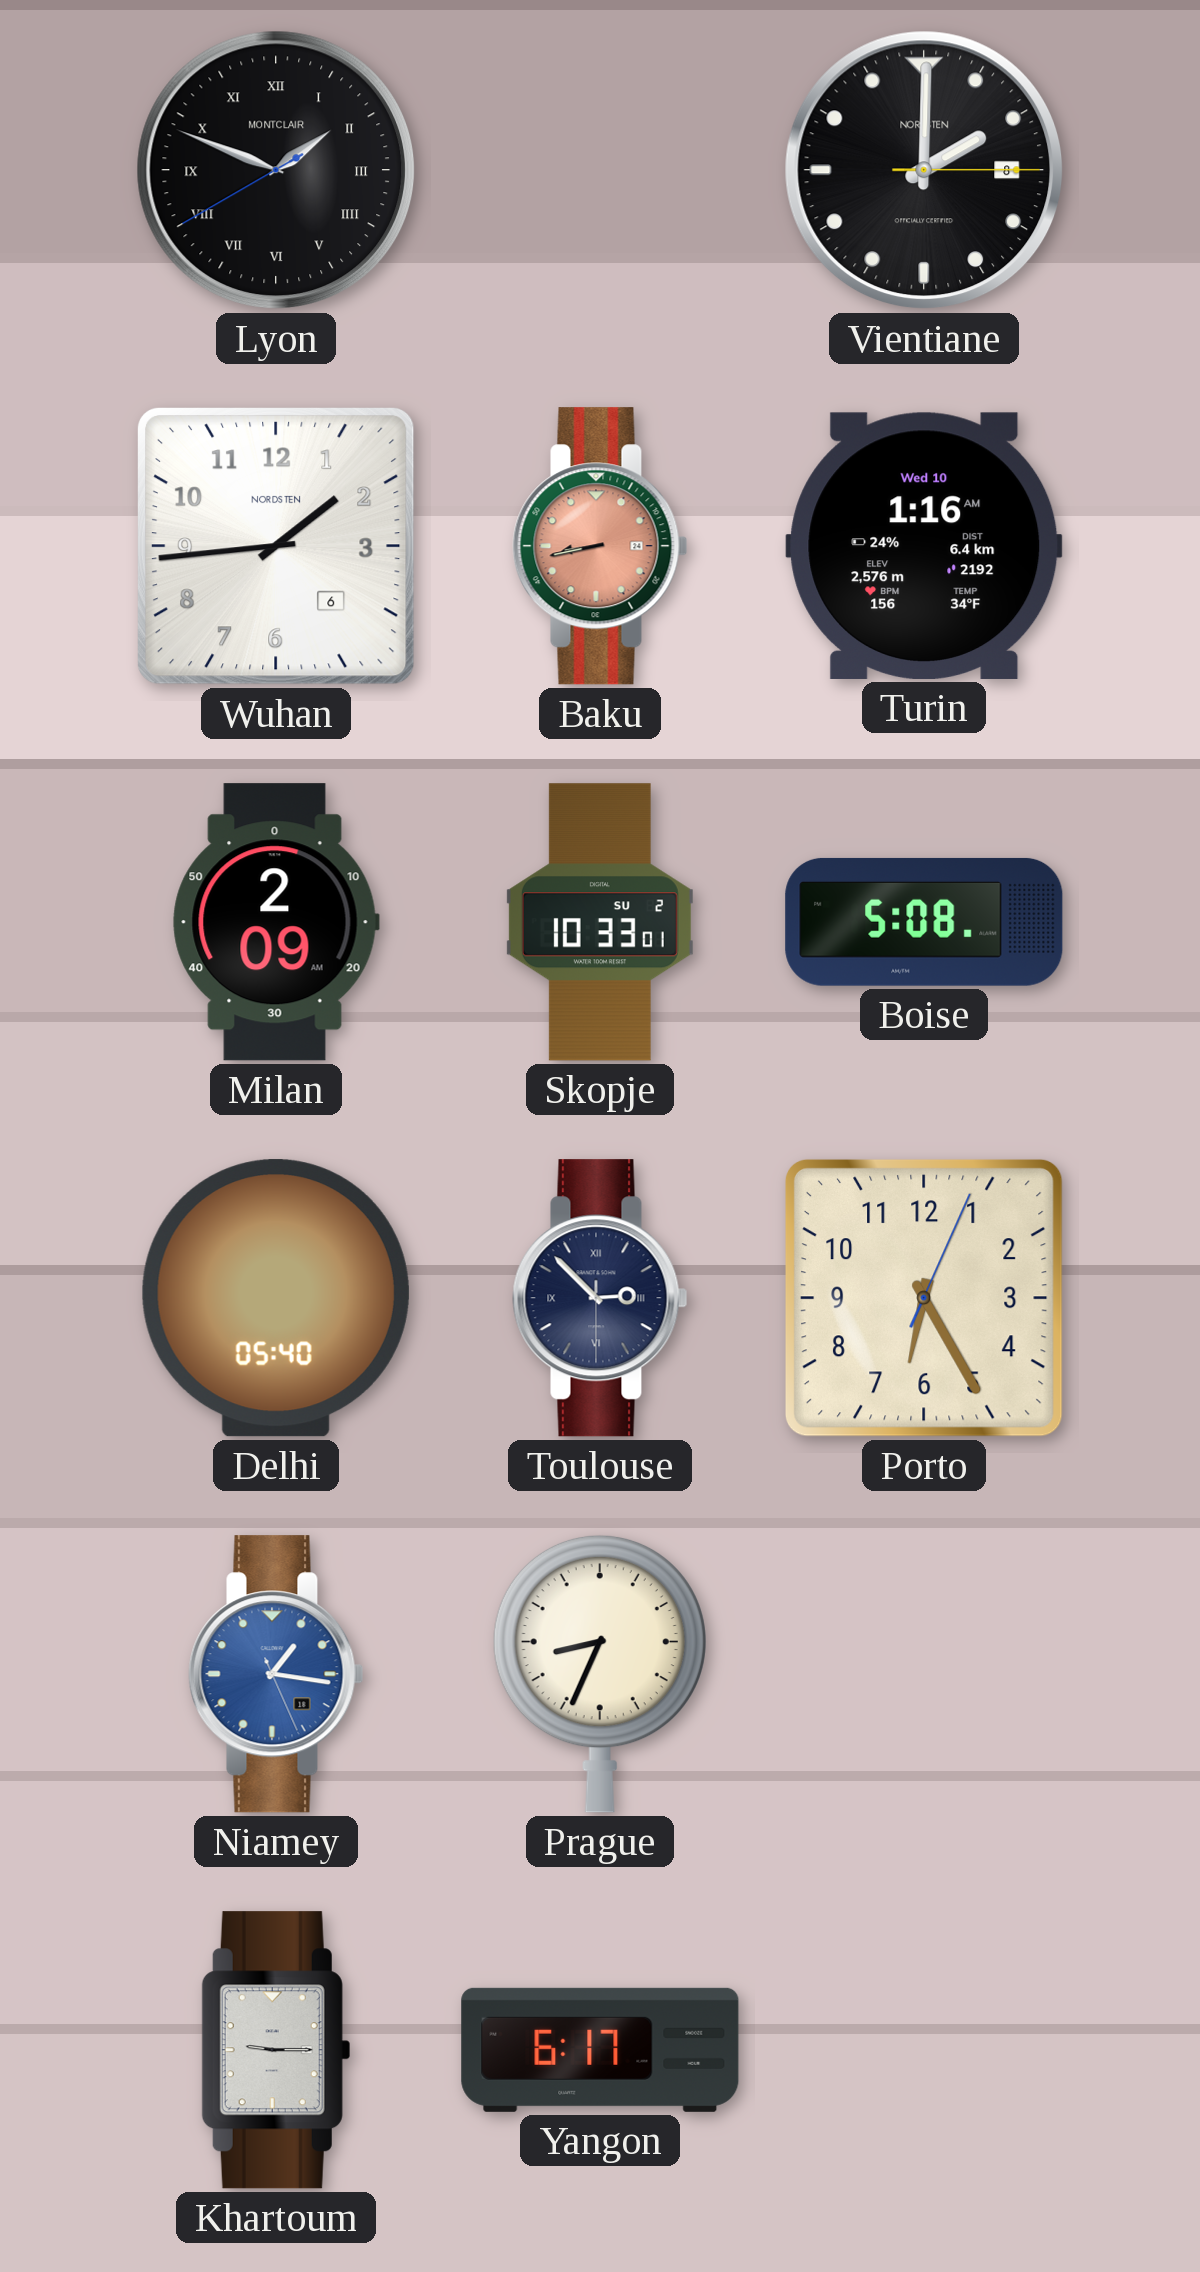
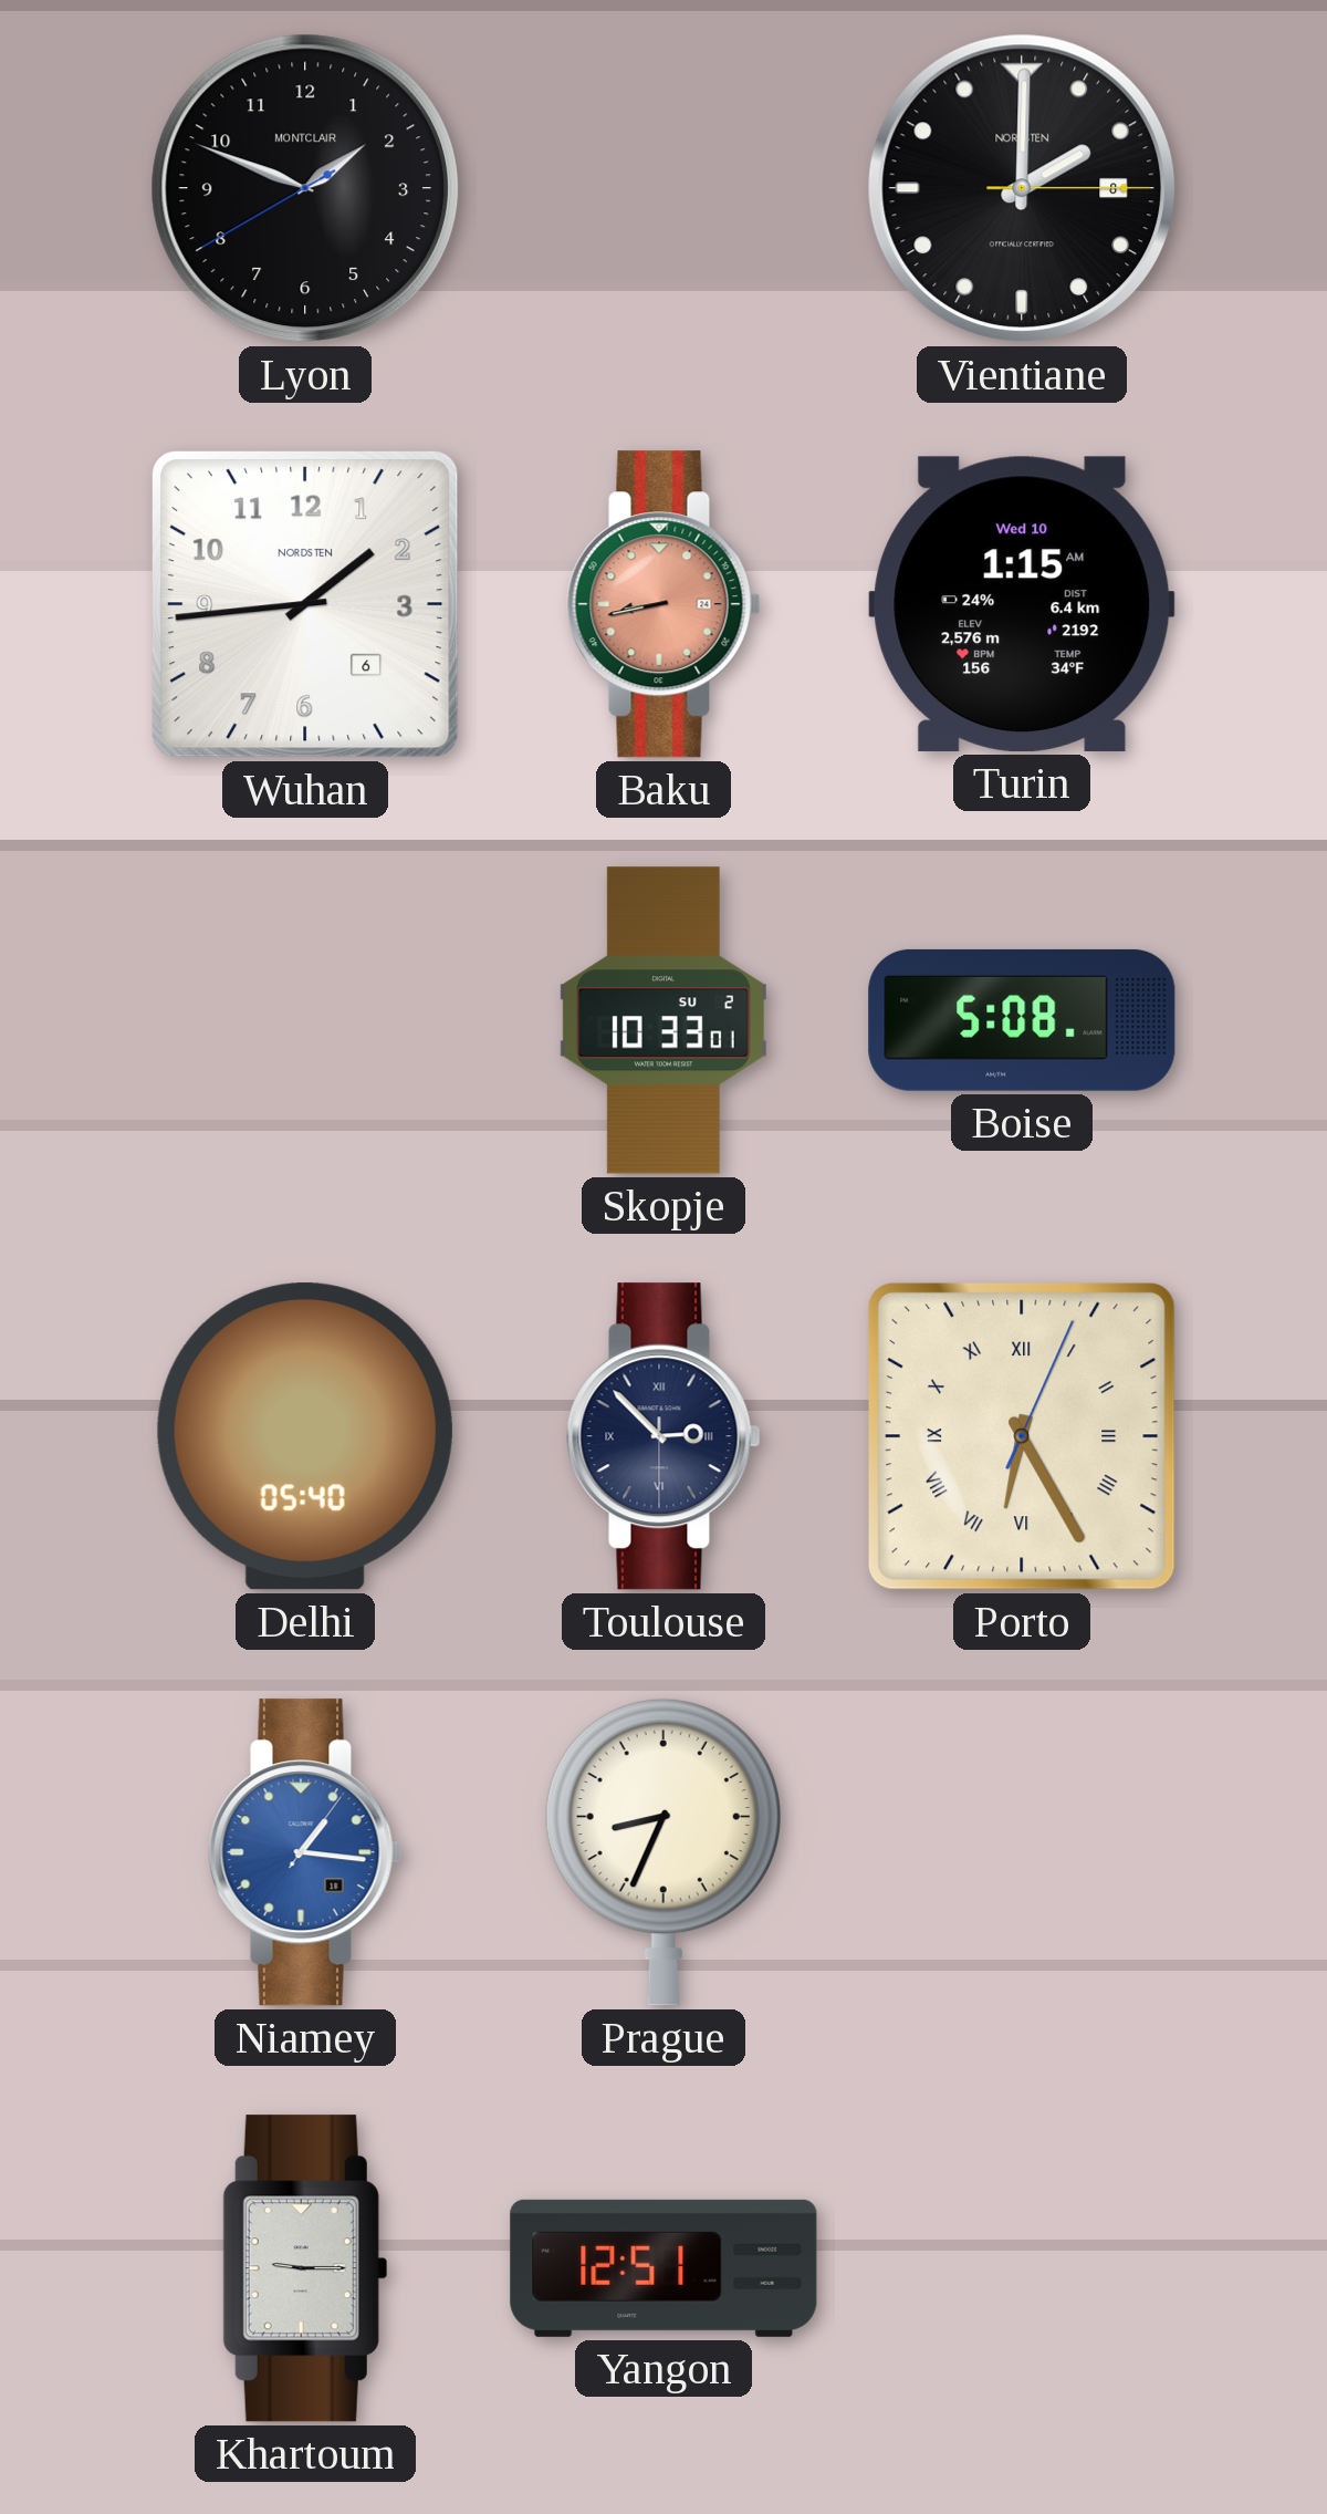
Lyon numerals: Roman -> Arabic
Turin: 1:16 -> 1:15
Milan: 2:09 -> none
Porto numerals: Arabic -> Roman
Niamey: 1:16:26 -> 1:16:06
Yangon: 6:17 -> 12:51
